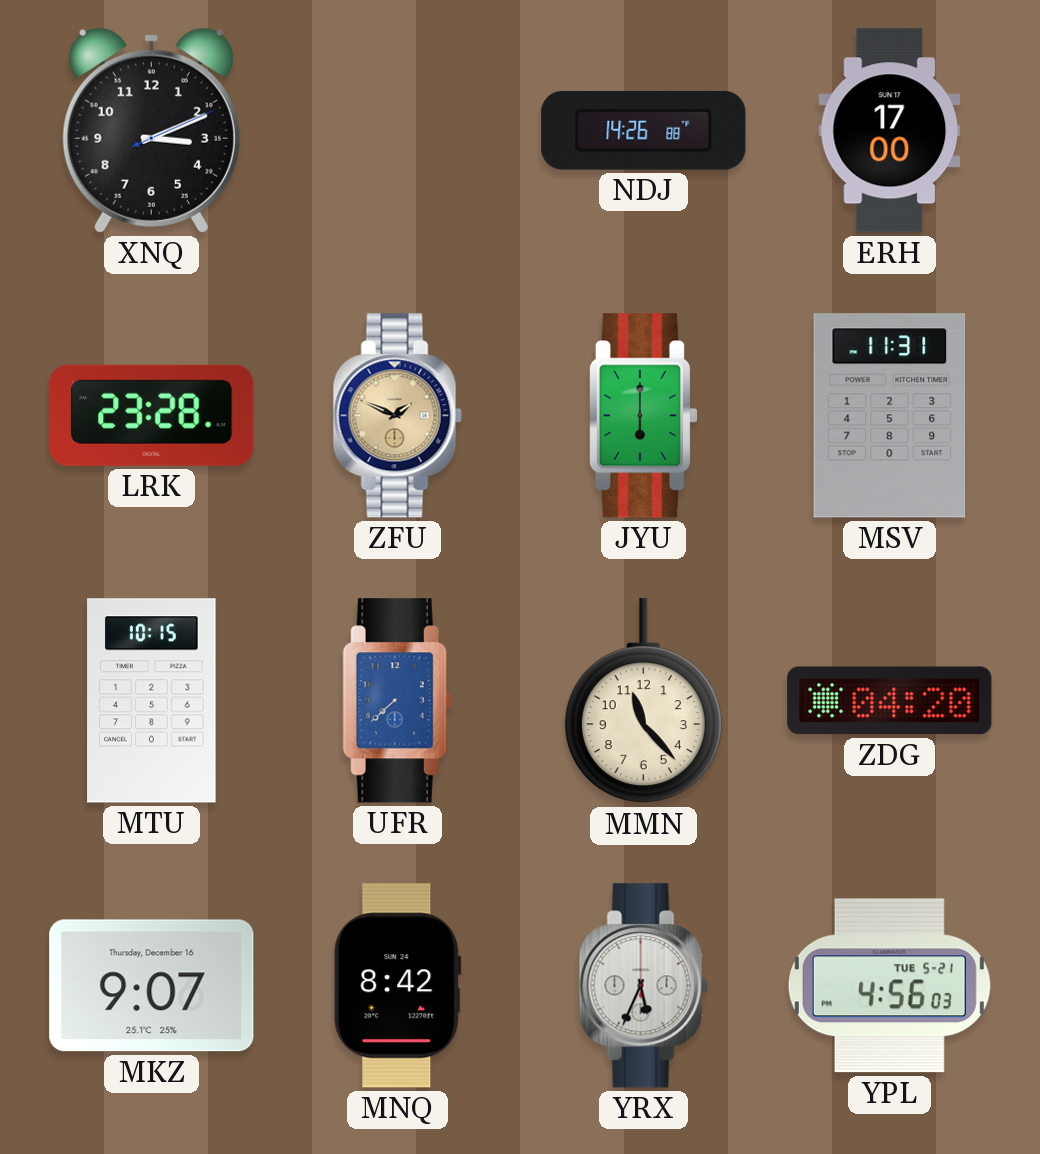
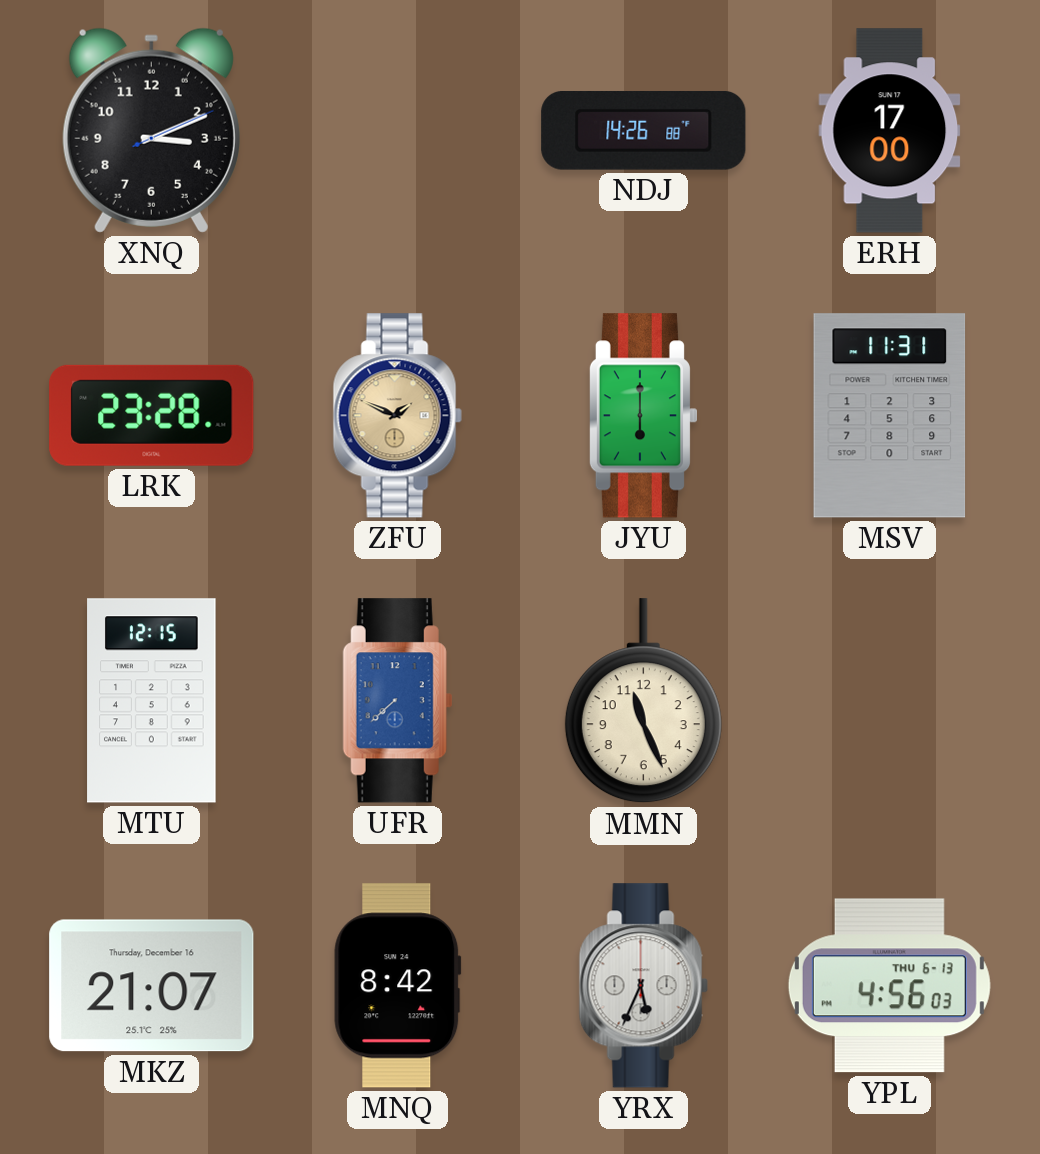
MTU: 10:15 -> 12:15
MMN: 11:23 -> 11:26
ZDG: 04:20 -> none
MKZ: 9:07 -> 21:07
YPL date: TUE 5-21 -> THU 6-13
